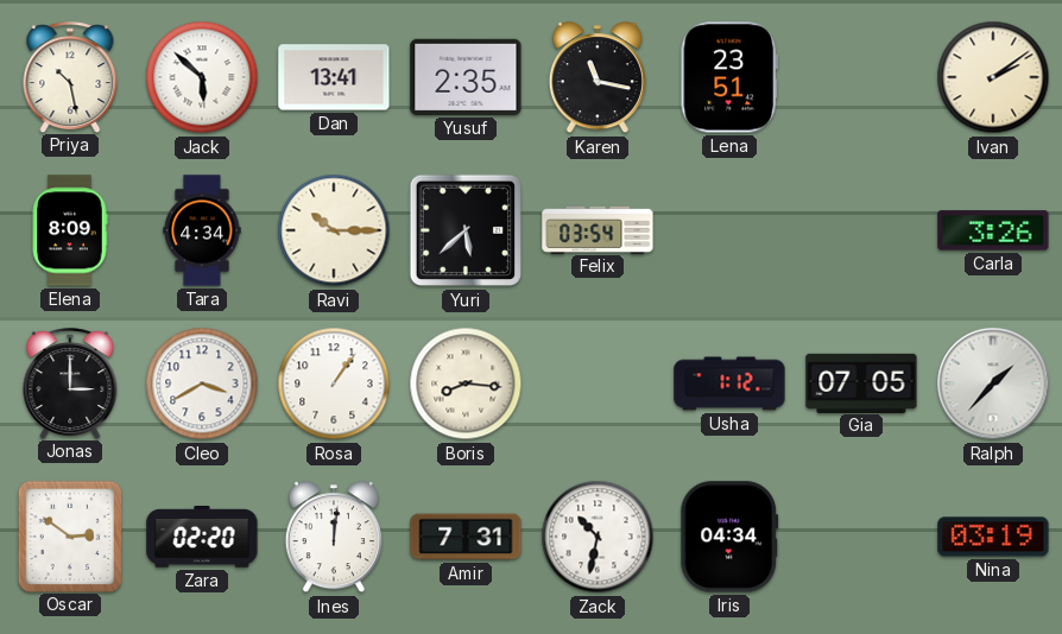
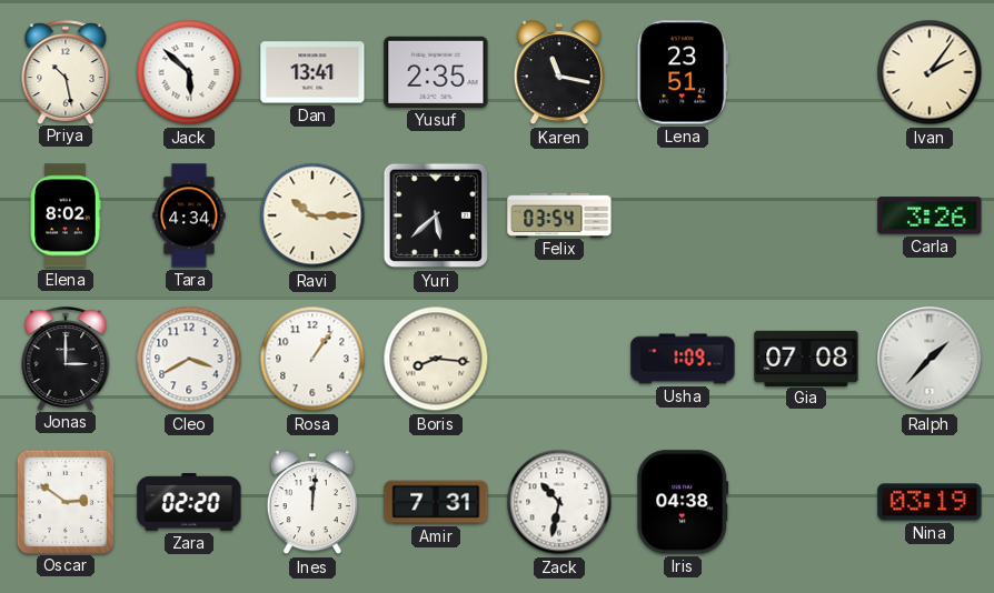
Ivan: 2:09 -> 2:06
Elena: 8:09 -> 8:02
Usha: 1:12 -> 1:09
Gia: 07:05 -> 07:08
Iris: 04:34 -> 04:38
